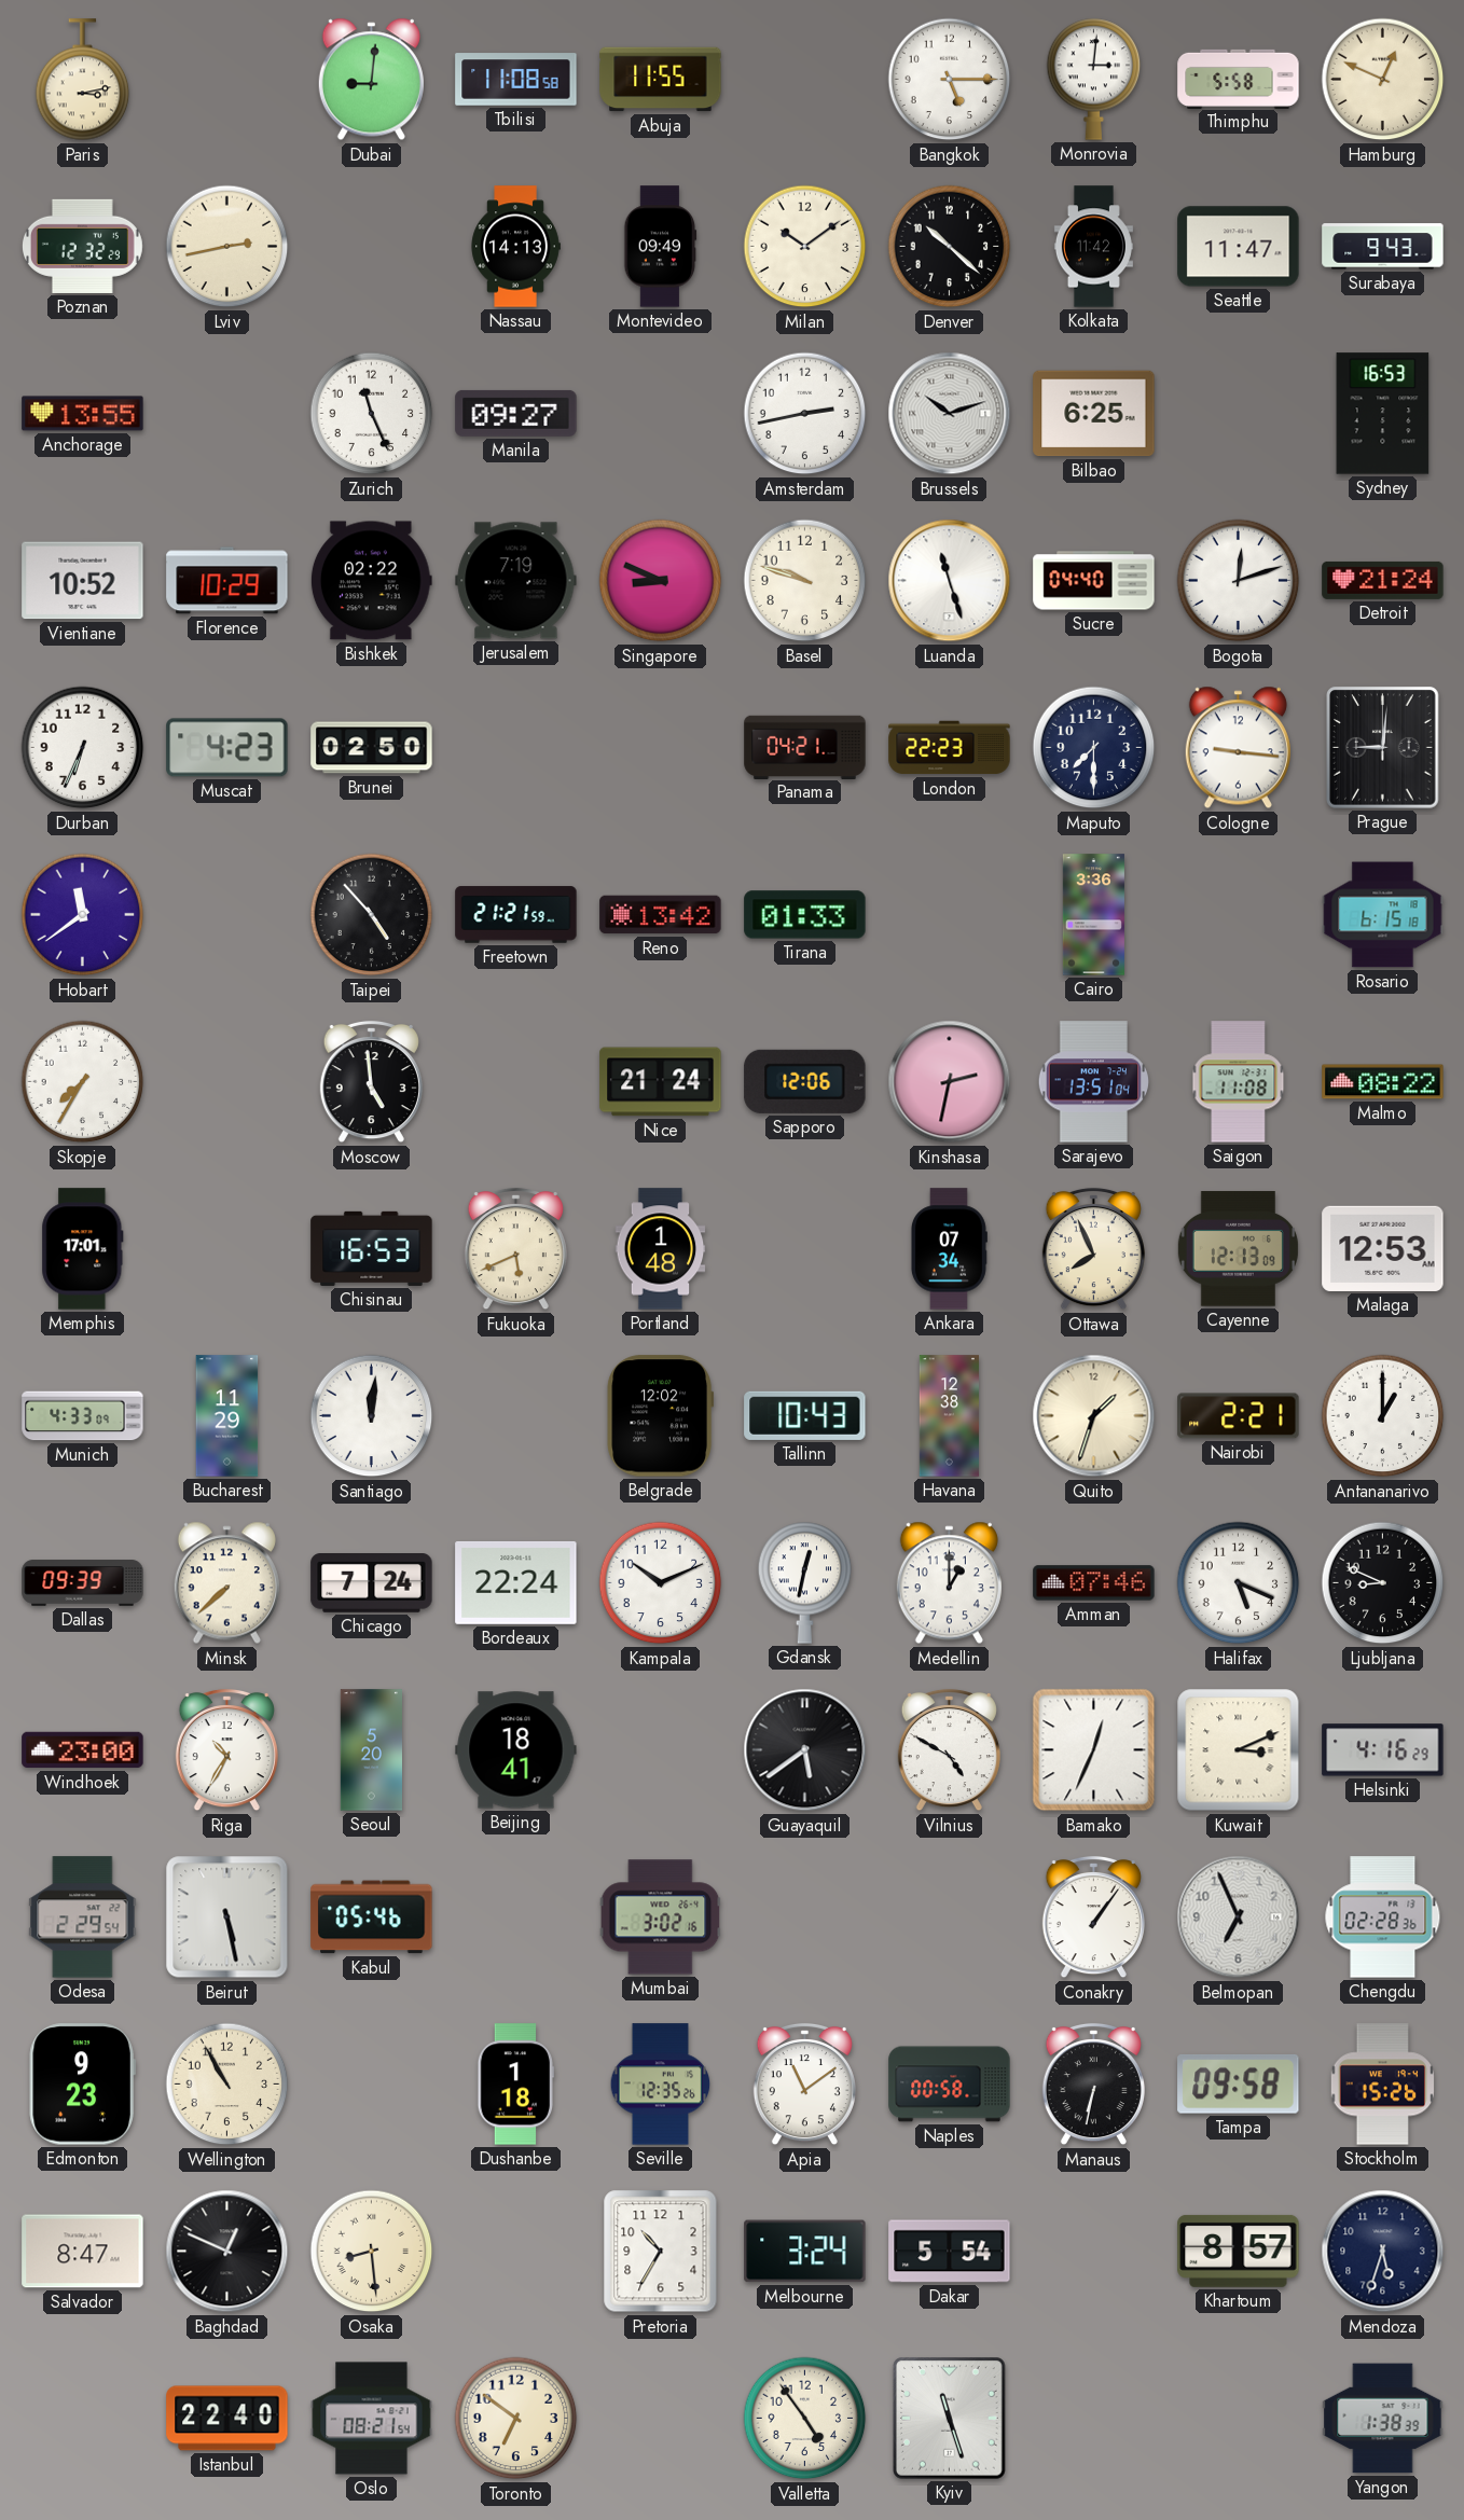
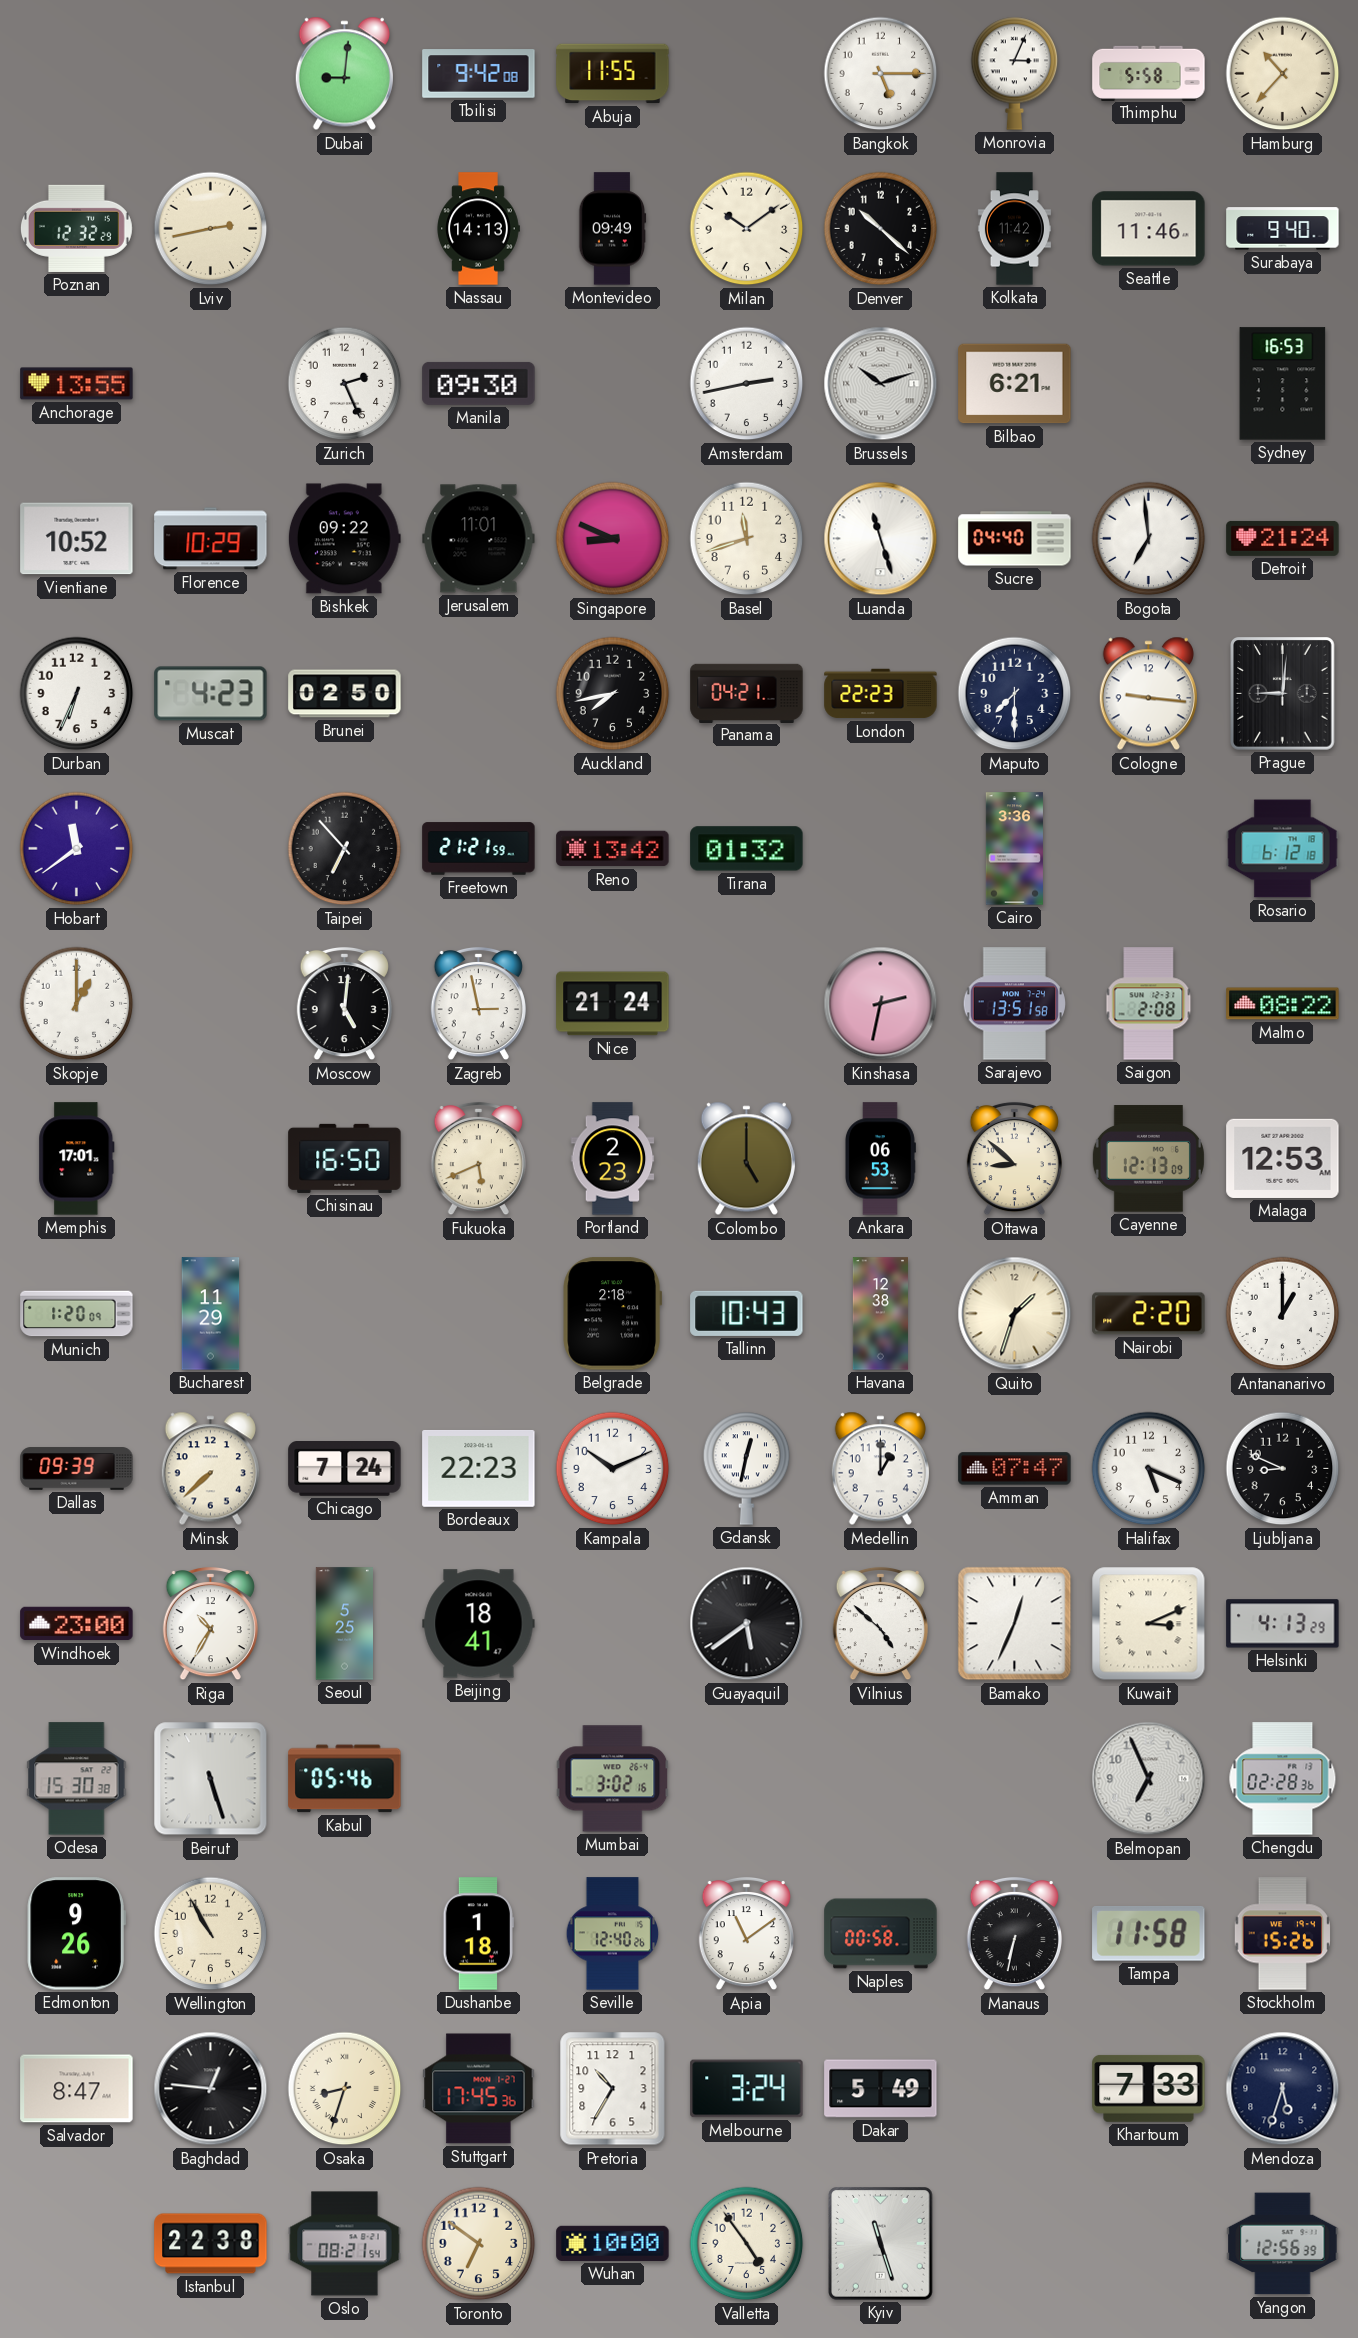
Paris: 3:13 -> none
Tbilisi: 11:08 -> 9:42
Monrovia: 3:01 -> 3:04
Hamburg: 12:49 -> 10:37
Seattle: 11:47 -> 11:46
Surabaya: 9:43 -> 9:40
Zurich: 11:26 -> 2:26
Manila: 09:27 -> 09:30
Bilbao: 6:25 -> 6:21
Bishkek: 02:22 -> 09:22
Jerusalem: 7:19 -> 11:01
Basel: 9:48 -> 11:42
Bogota: 12:12 -> 6:59
Auckland: none -> 7:43
Taipei: 4:53 -> 6:53
Tirana: 01:33 -> 01:32
Rosario: 6:15 -> 6:12
Skopje: 7:35 -> 1:00
Moscow: 4:59 -> 5:01
Zagreb: none -> 2:58
Sapporo: 12:06 -> none
Sarajevo: 13:51:04 -> 13:51:58
Saigon: 11:08 -> 2:08
Chisinau: 16:53 -> 16:50
Portland: 1:48 -> 2:23
Colombo: none -> 5:00
Ankara: 07:34 -> 06:53
Ottawa: 7:56 -> 8:52
Munich: 4:33 -> 1:20
Santiago: 12:01 -> none
Belgrade: 12:02 -> 2:18
Nairobi: 2:21 -> 2:20
Bordeaux: 22:24 -> 22:23
Amman: 07:46 -> 07:47
Seoul: 5:20 -> 5:25
Vilnius: 4:50 -> 4:52
Helsinki: 4:16 -> 4:13
Odesa: 2:29 -> 15:30
Beirut: 5:28 -> 5:27
Conakry: 1:06 -> none
Edmonton: 9:23 -> 9:26
Seville: 12:35 -> 12:40
Tampa: 09:58 -> 11:58
Baghdad: 12:49 -> 12:46
Osaka: 8:29 -> 8:33
Stuttgart: none -> 17:45
Dakar: 5:54 -> 5:49
Khartoum: 8:57 -> 7:33
Istanbul: 22:40 -> 22:38
Wuhan: none -> 10:00
Yangon: 1:38 -> 12:56
